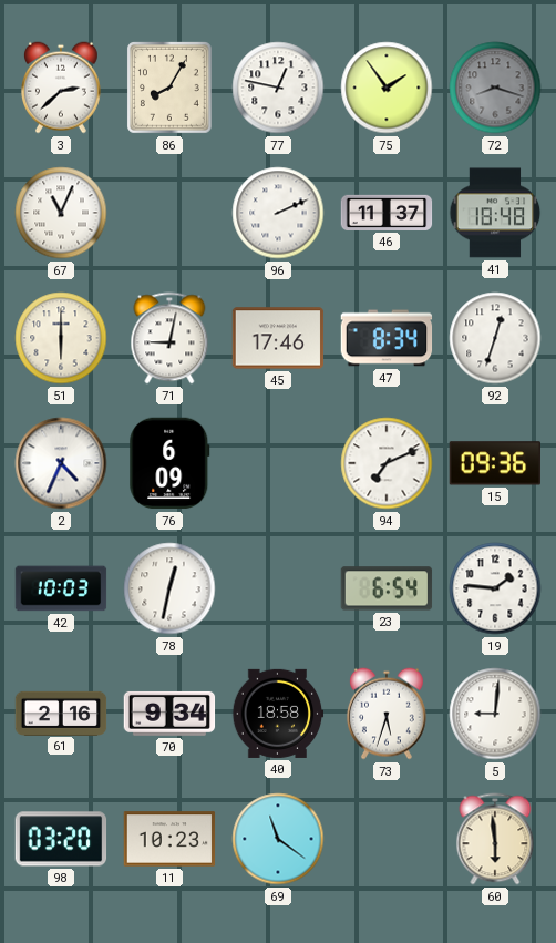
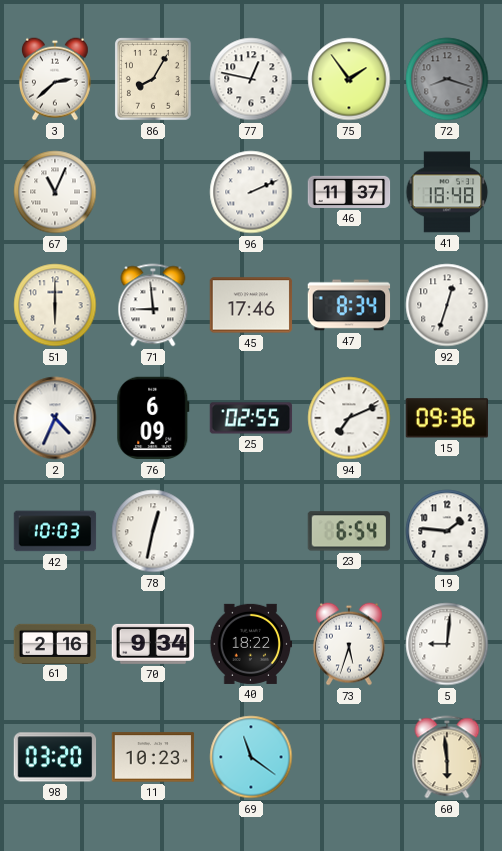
71: 9:02 -> 8:59
25: none -> 02:55
40: 18:58 -> 18:22
